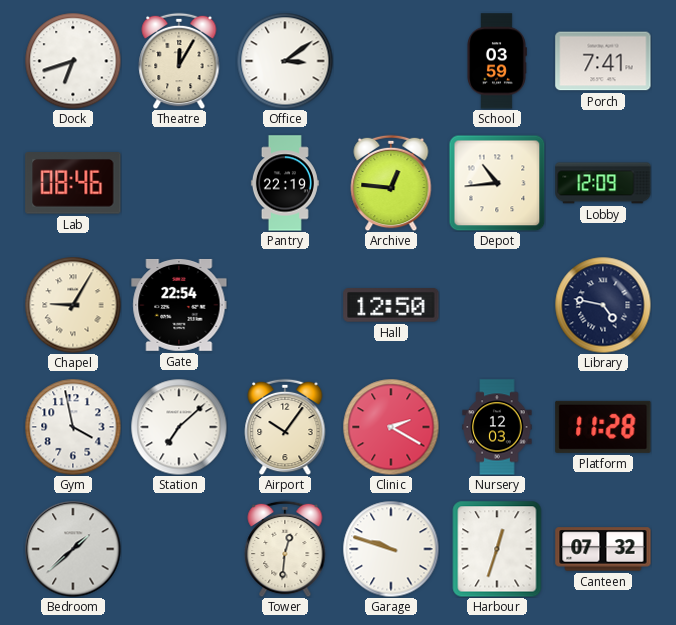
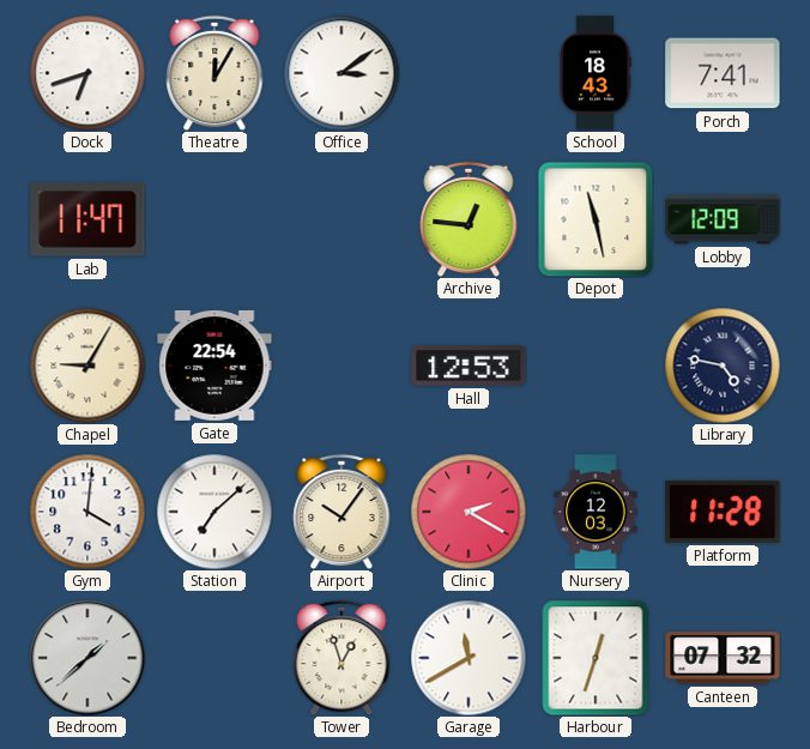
School: 03:59 -> 18:43
Lab: 08:46 -> 11:47
Pantry: 22:19 -> none
Depot: 10:44 -> 11:28
Hall: 12:50 -> 12:53
Gym: 3:58 -> 4:01
Tower: 12:31 -> 12:57
Garage: 9:48 -> 11:40
